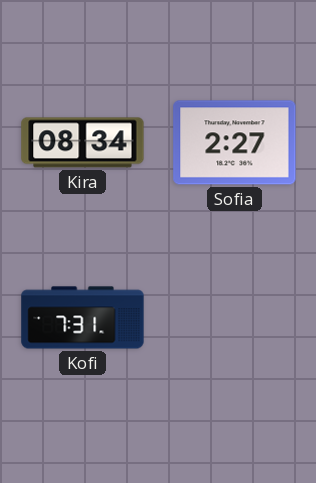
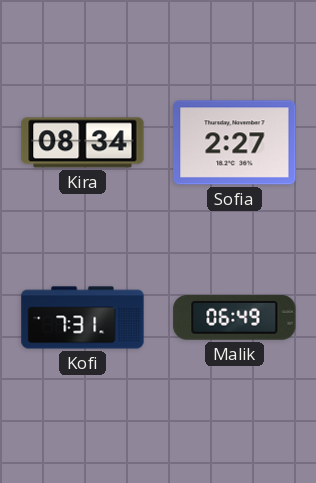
Malik: none -> 06:49
